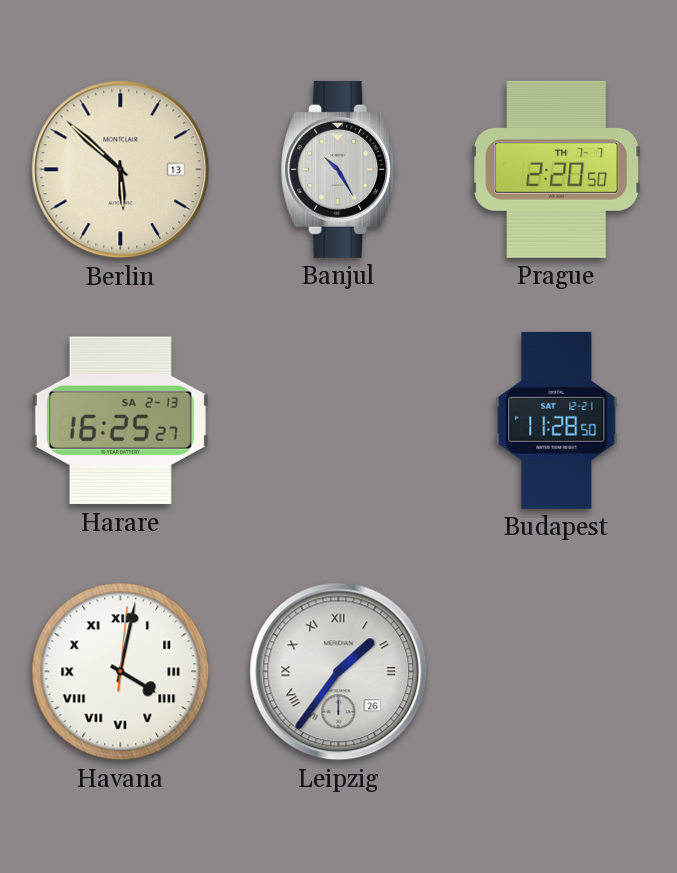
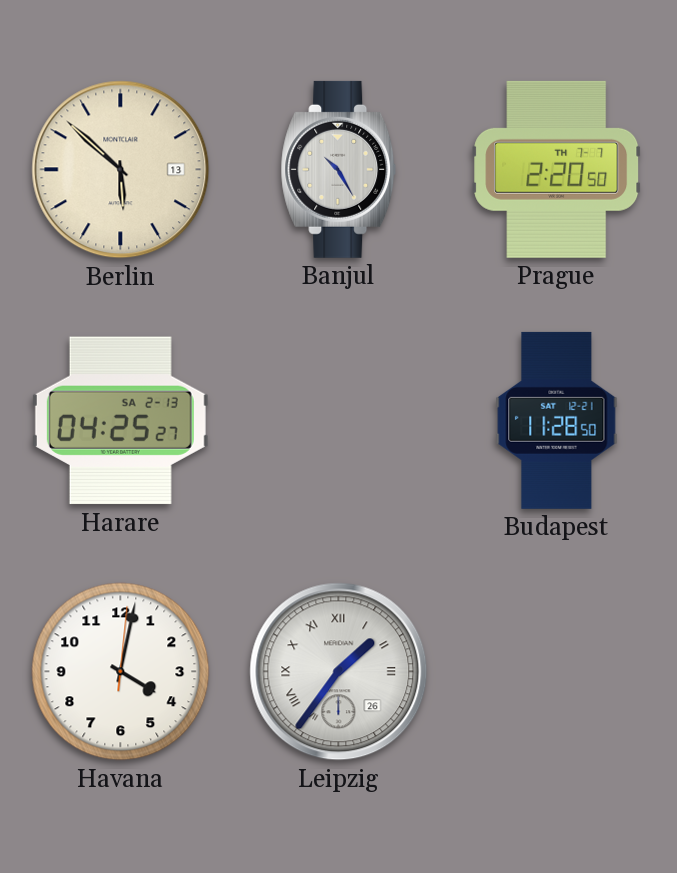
Harare: 16:25 -> 04:25
Havana numerals: Roman -> Arabic
